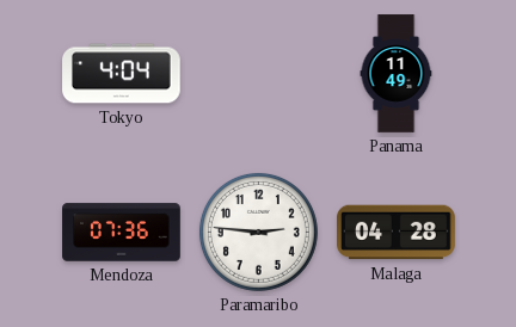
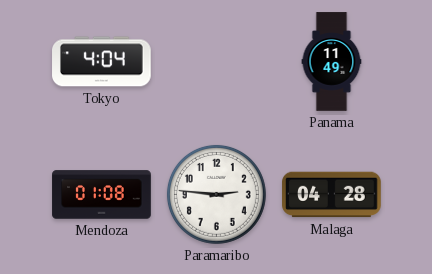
Mendoza: 07:36 -> 01:08
